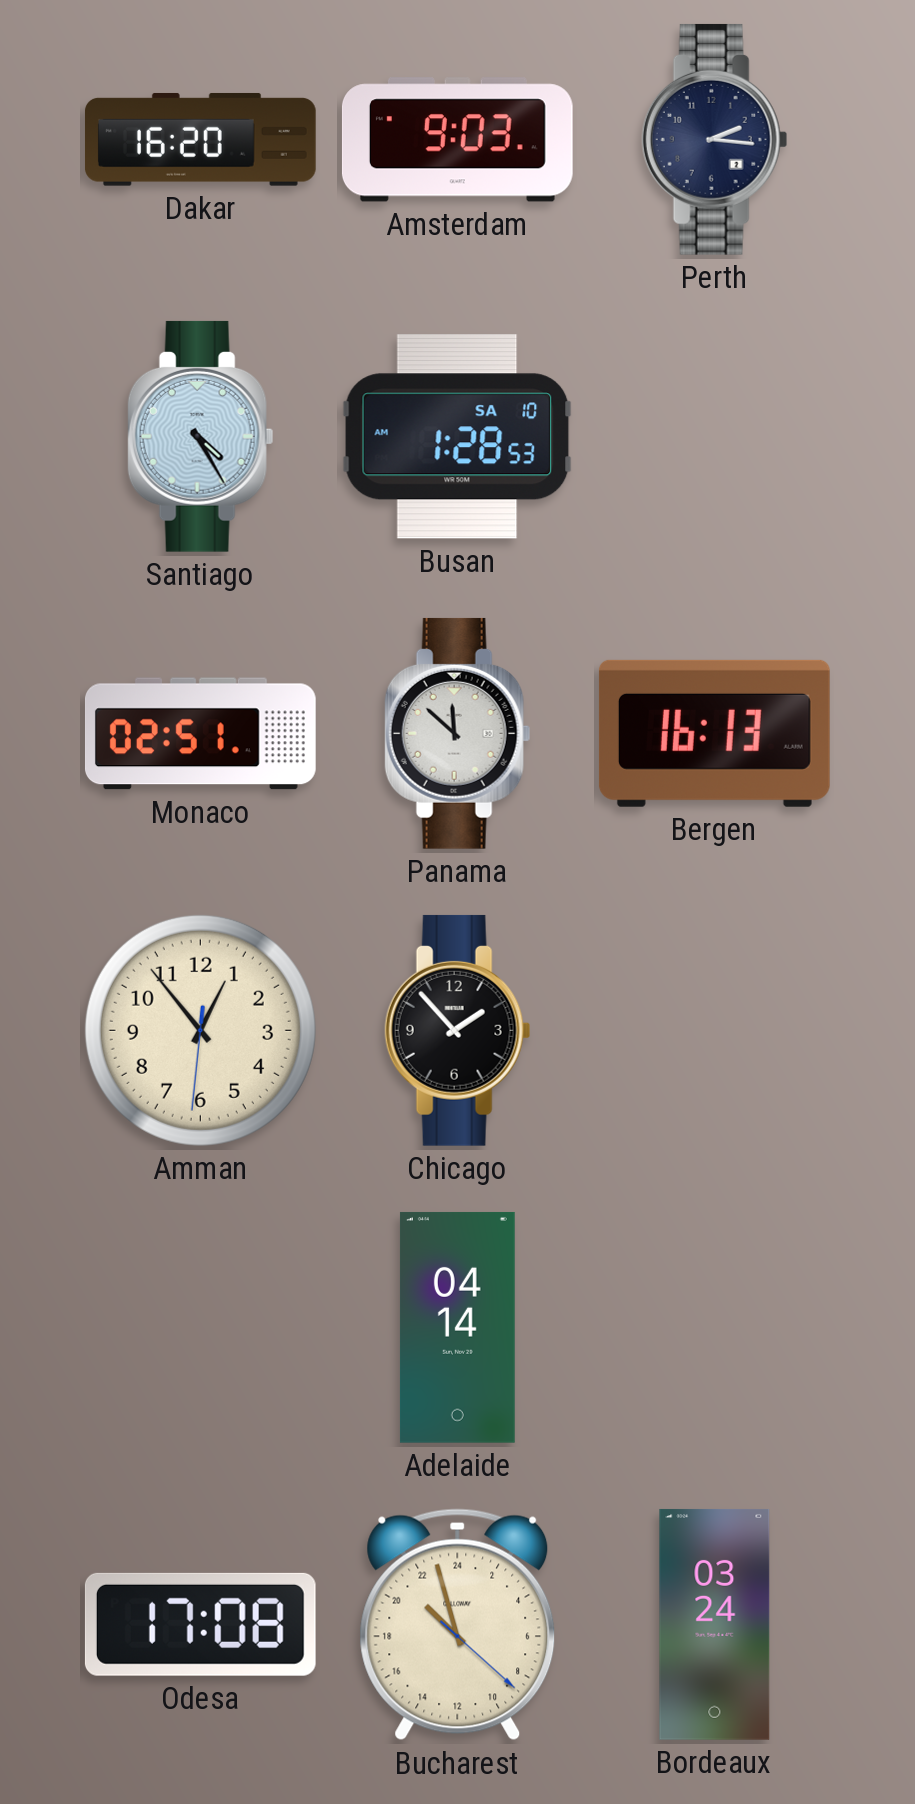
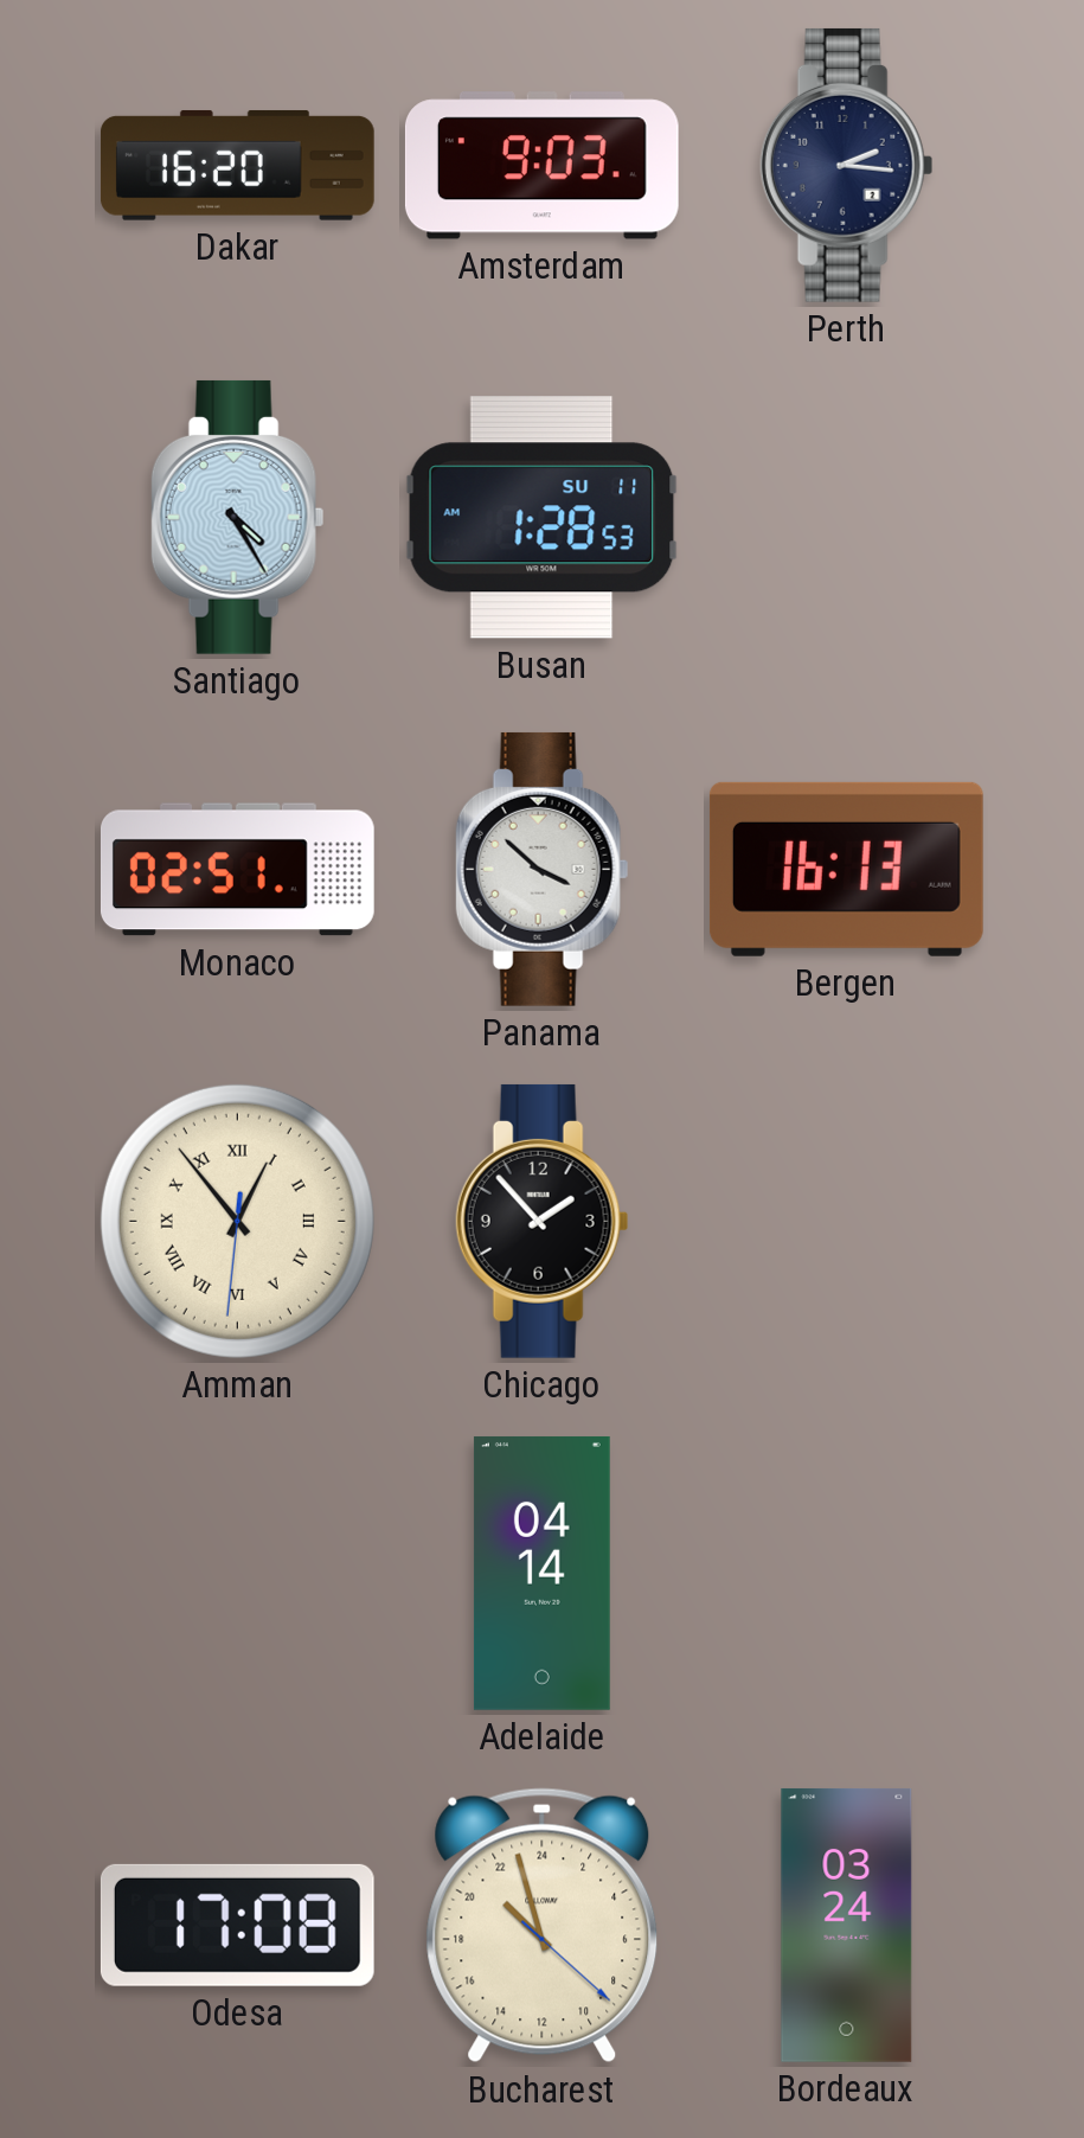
Busan date: SA 10 -> SU 11
Panama: 11:52 -> 3:52
Amman numerals: Arabic -> Roman
